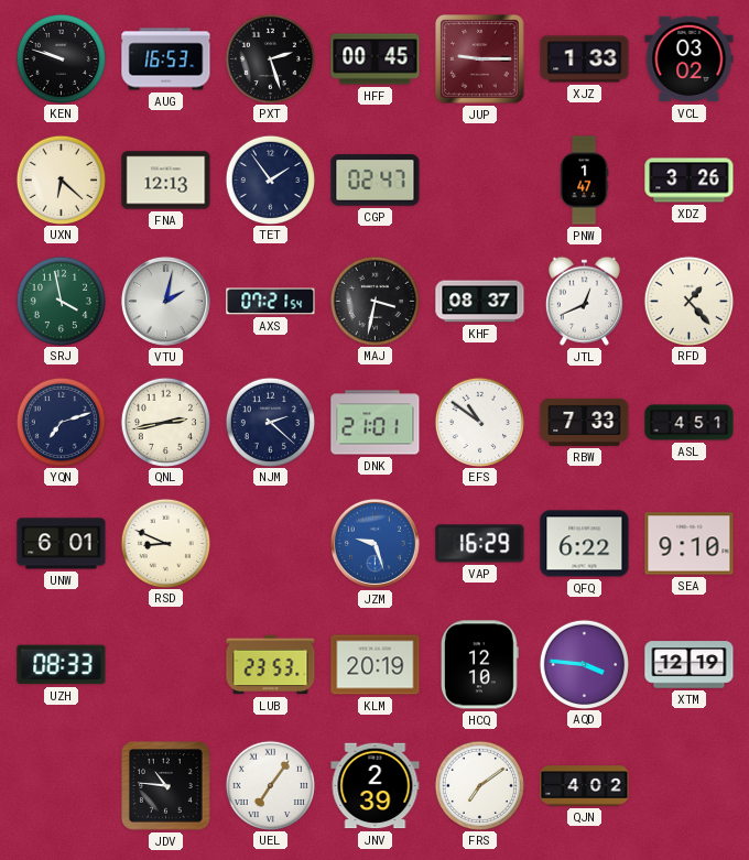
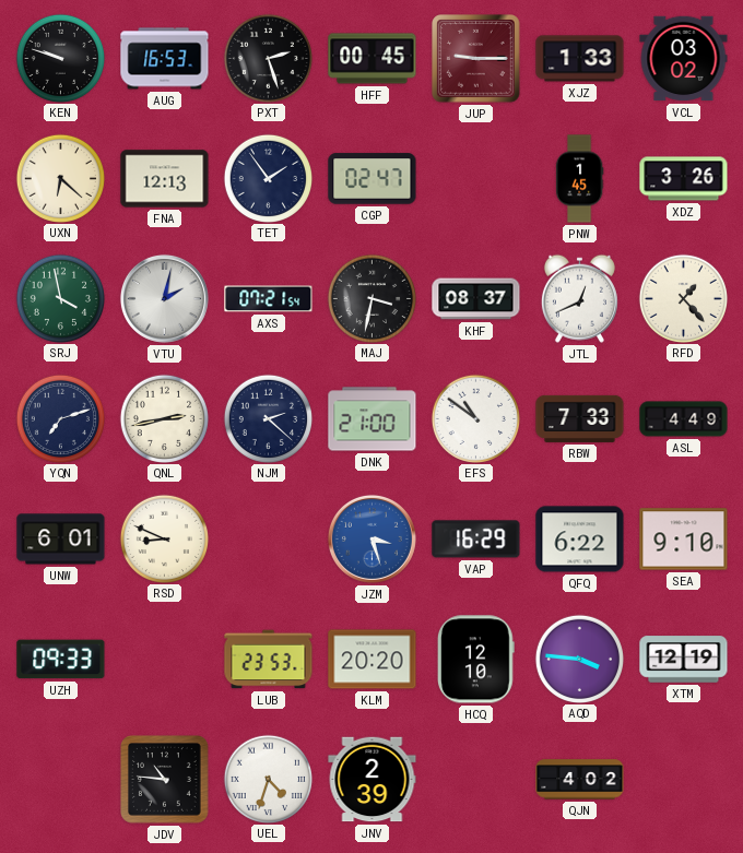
PNW: 1:47 -> 1:45
DNK: 21:01 -> 21:00
ASL: 4:51 -> 4:49
JZM: 9:27 -> 3:27
UZH: 08:33 -> 09:33
KLM: 20:19 -> 20:20
UEL: 7:06 -> 4:33
FRS: 7:09 -> none
